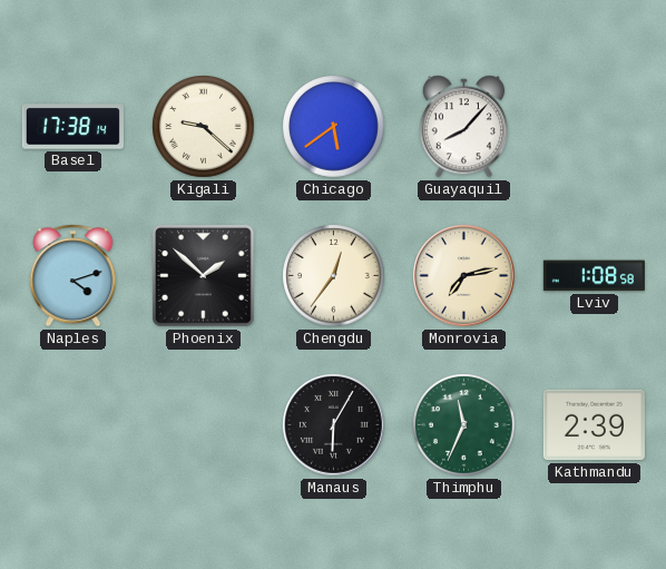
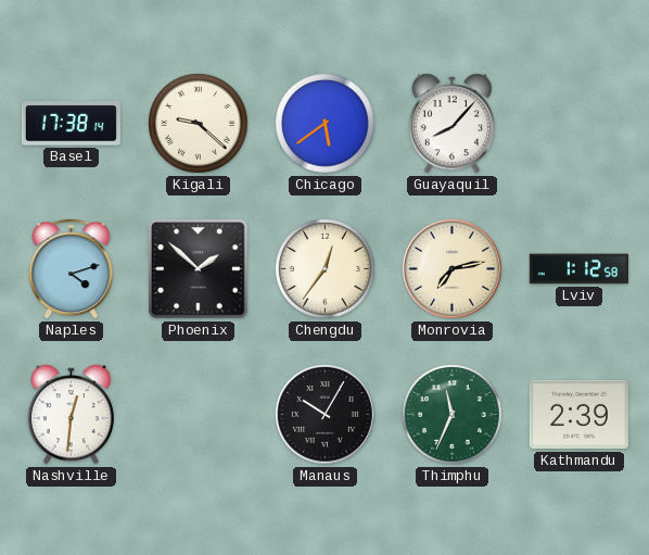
Lviv: 1:08 -> 1:12
Nashville: none -> 12:31
Manaus: 6:05 -> 10:05
